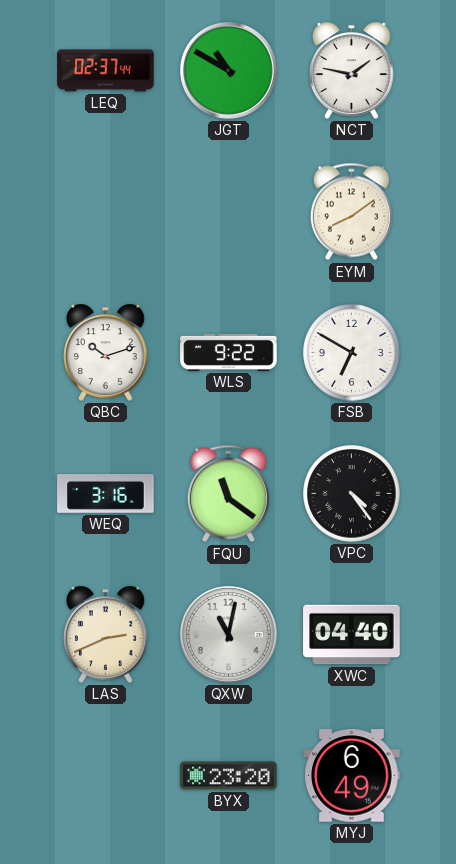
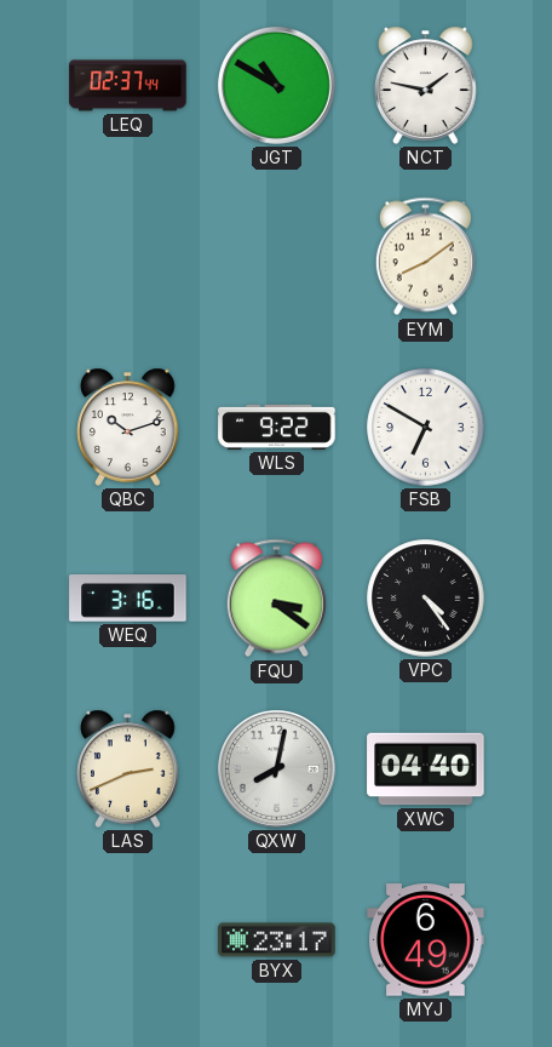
FQU: 11:21 -> 3:21
QXW: 11:02 -> 8:02
BYX: 23:20 -> 23:17
